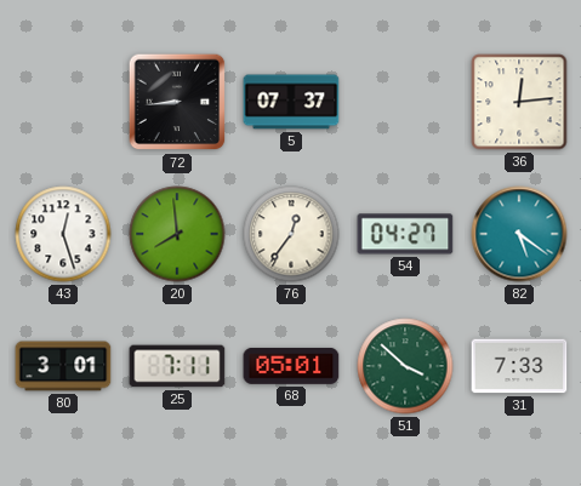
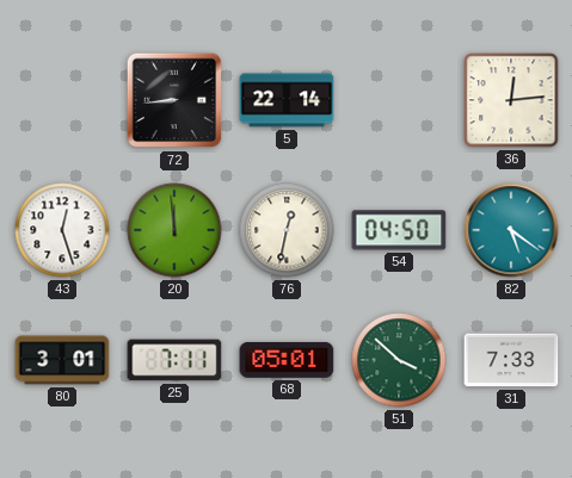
5: 07:37 -> 22:14
20: 7:59 -> 11:59
76: 12:36 -> 12:32
54: 04:27 -> 04:50
